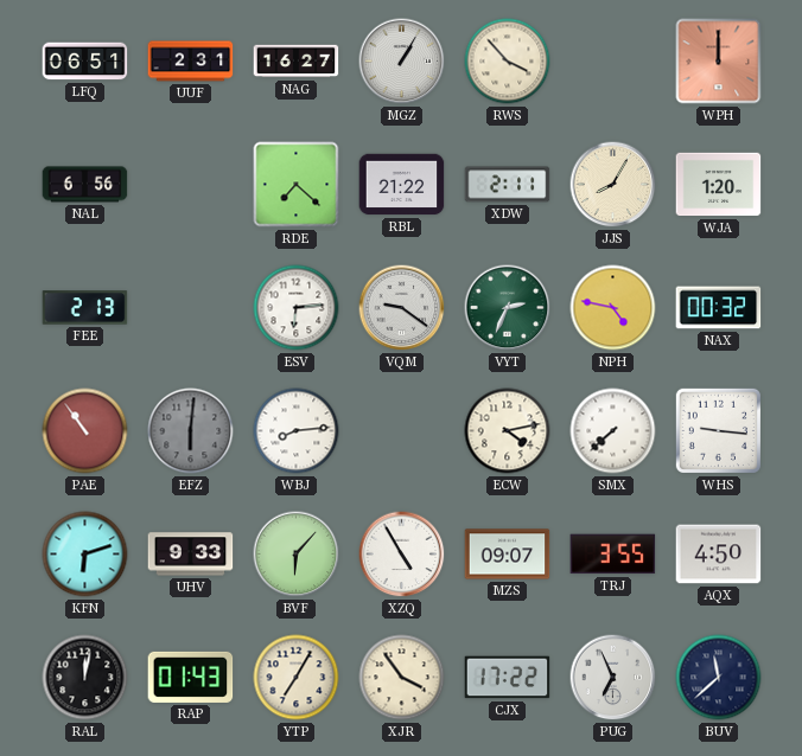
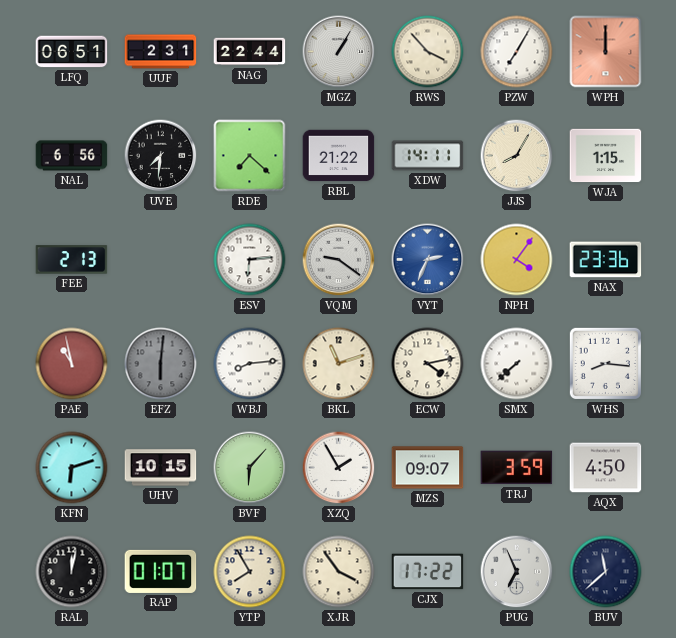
NAG: 16:27 -> 22:44
PZW: none -> 7:05
UVE: none -> 7:31
XDW: 2:11 -> 14:11
WJA: 1:20 -> 1:15
VYT dial: green -> blue
NPH: 4:47 -> 4:06
NAX: 00:32 -> 23:36
PAE: 10:54 -> 10:58
BKL: none -> 11:12
WHS: 9:16 -> 8:16
UHV: 9:33 -> 10:15
XZQ: 4:55 -> 1:55
TRJ: 3:55 -> 3:59
RAP: 01:43 -> 01:07
YTP: 7:05 -> 7:55
